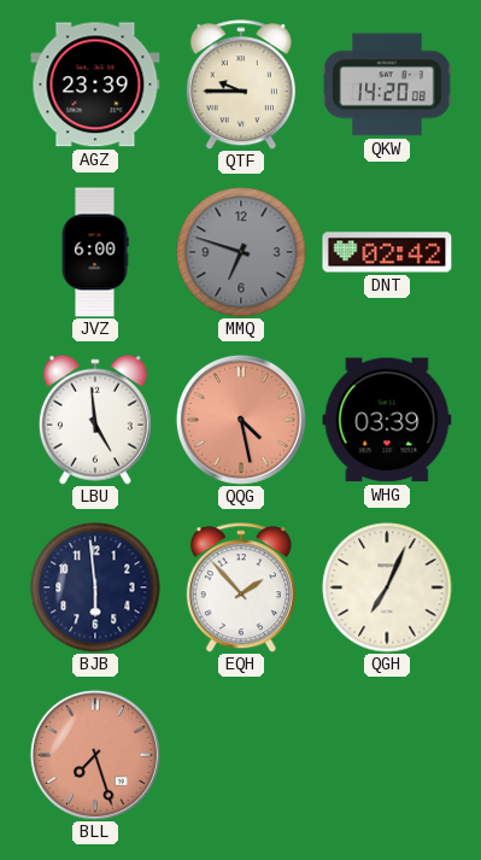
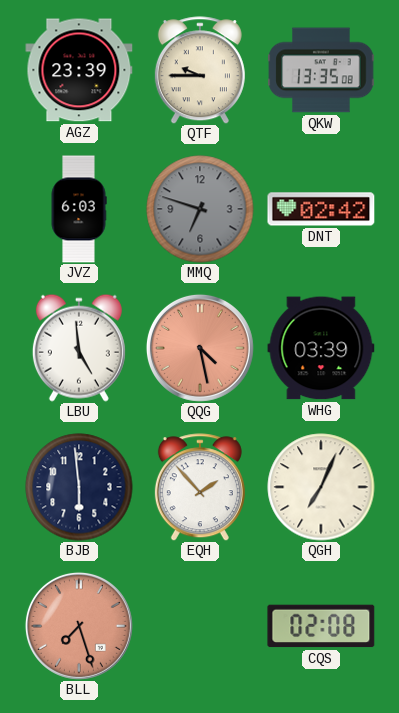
QKW: 14:20 -> 13:35
JVZ: 6:00 -> 6:03
CQS: none -> 02:08
